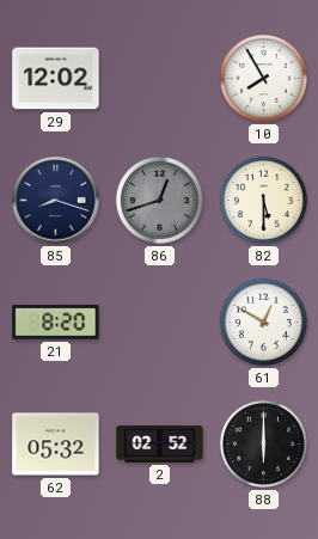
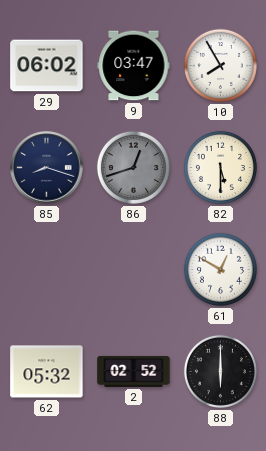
29: 12:02 -> 06:02
9: none -> 03:47
21: 8:20 -> none
